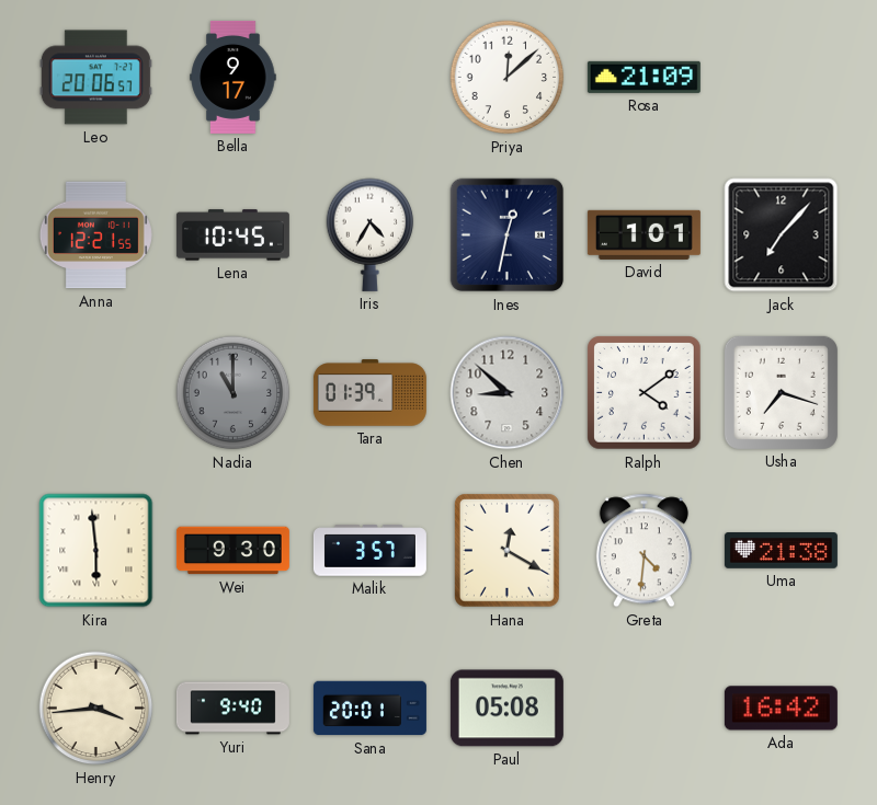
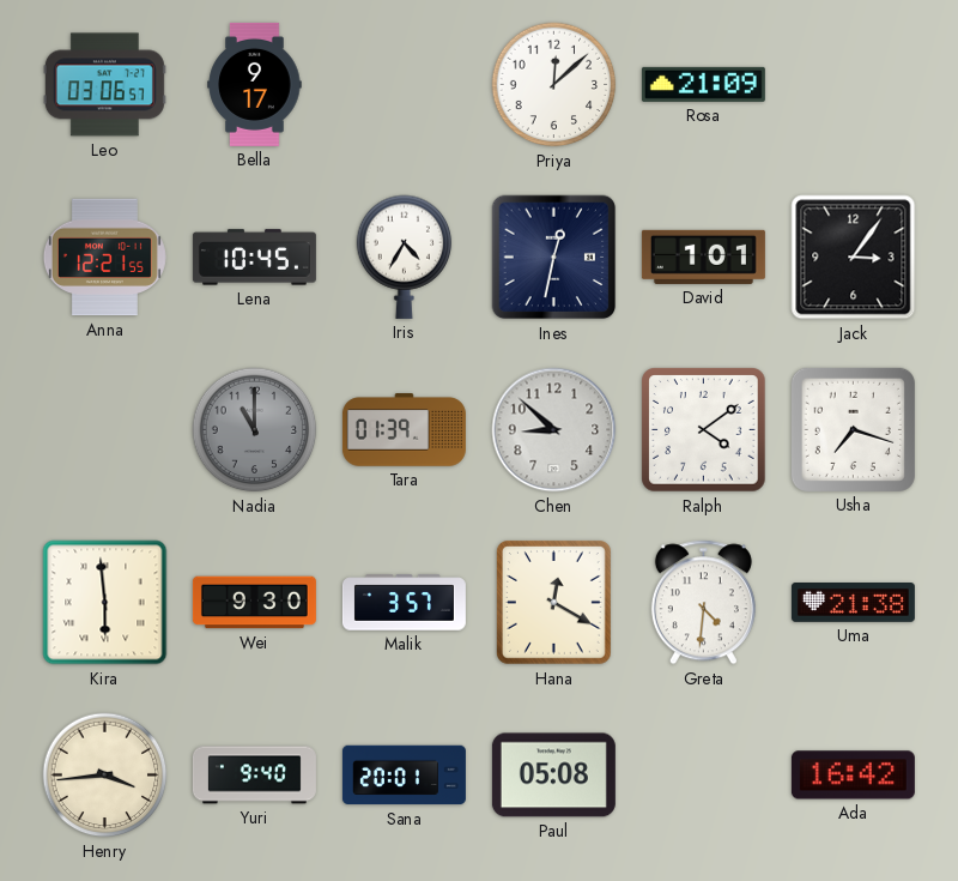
Leo: 20:06 -> 03:06
Jack: 7:07 -> 3:06
